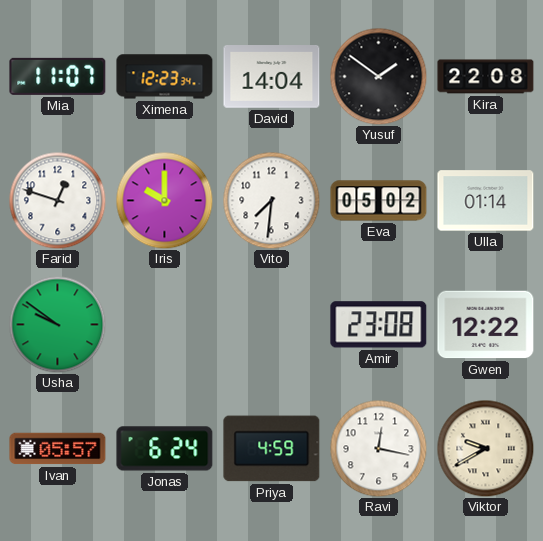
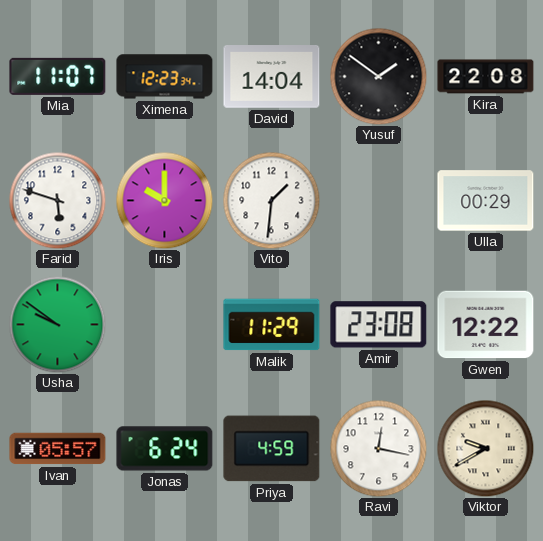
Farid: 12:48 -> 5:48
Vito: 7:31 -> 1:31
Eva: 05:02 -> none
Ulla: 01:14 -> 00:29
Malik: none -> 11:29
